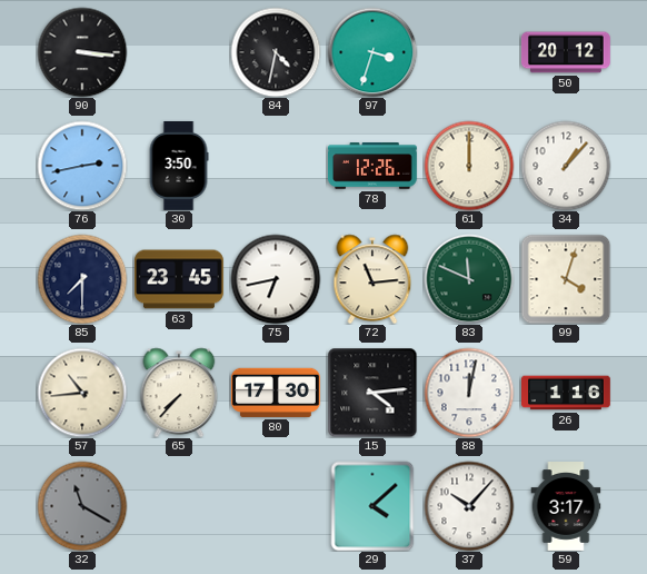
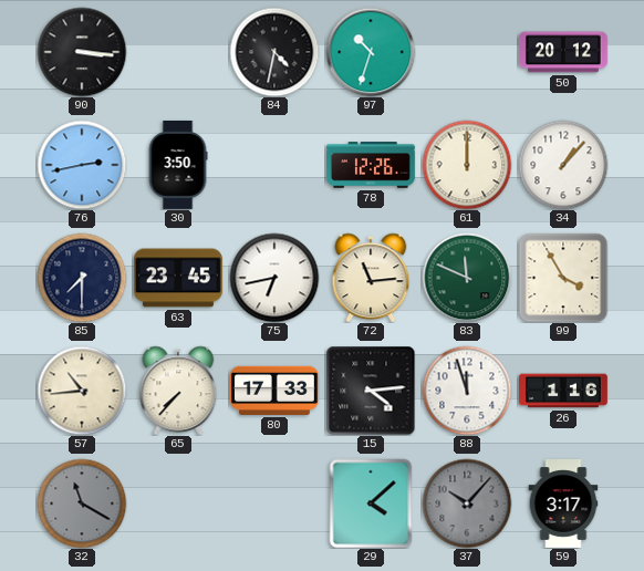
97: 3:33 -> 10:33
99: 4:03 -> 3:55
80: 17:30 -> 17:33
88: 12:02 -> 11:57
37 dial: white -> grey
